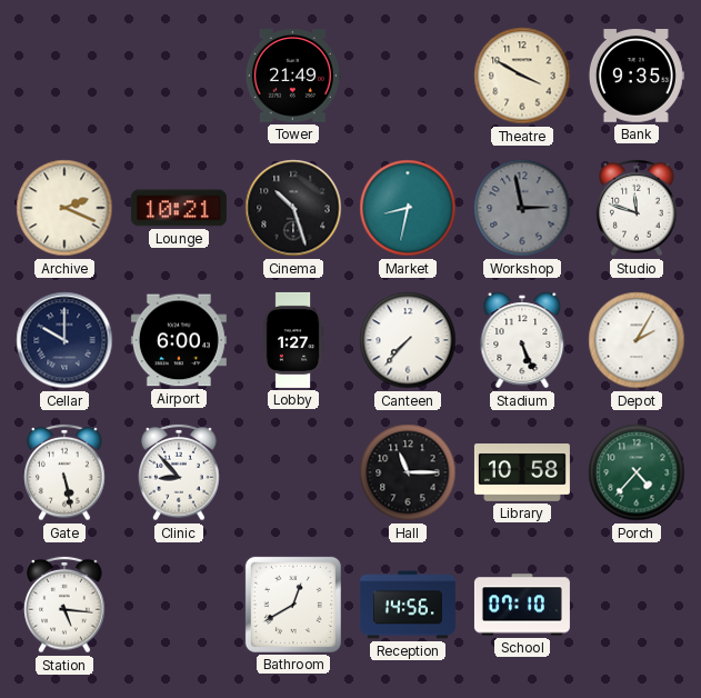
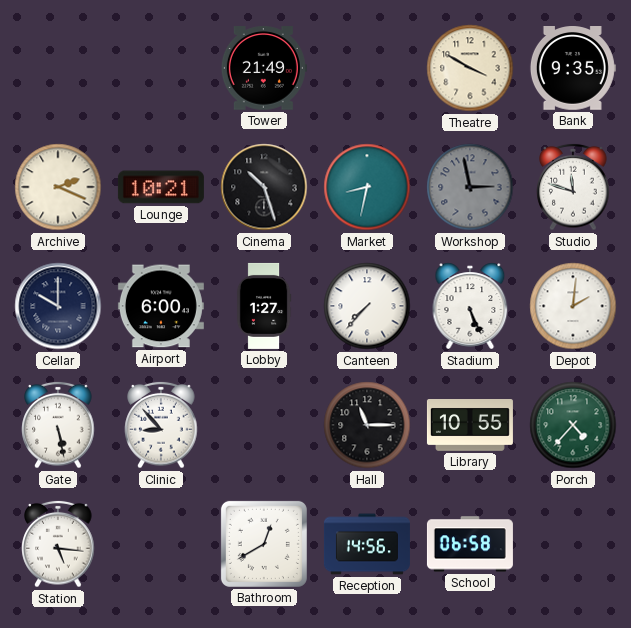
Depot: 2:05 -> 2:01
Library: 10:58 -> 10:55
School: 07:10 -> 06:58
